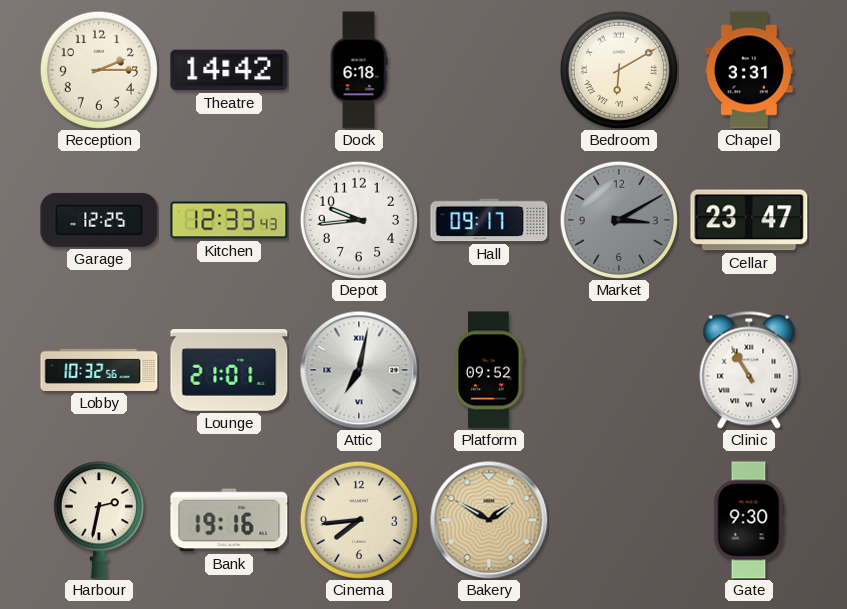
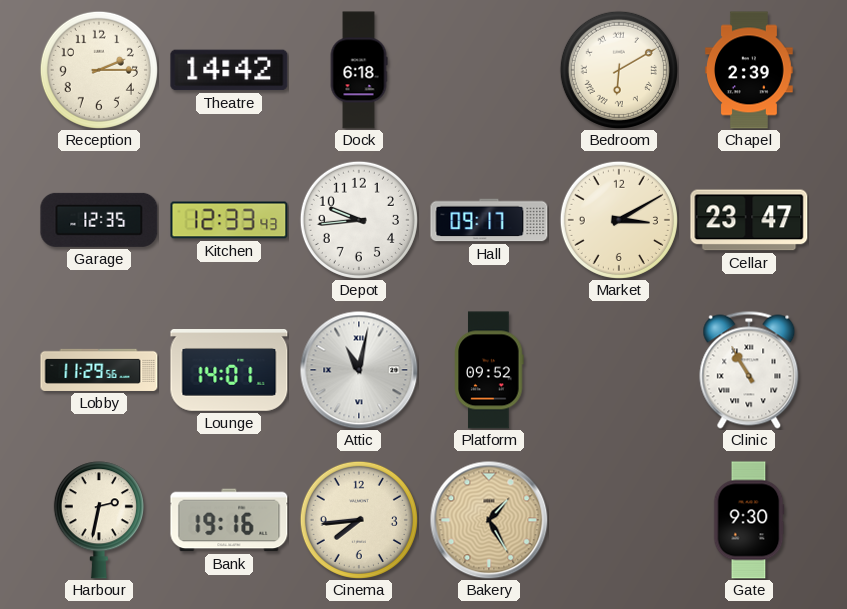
Chapel: 3:31 -> 2:39
Garage: 12:25 -> 12:35
Market dial: grey -> cream
Lobby: 10:32 -> 11:29
Lounge: 21:01 -> 14:01
Attic: 7:02 -> 11:02
Bakery: 1:50 -> 1:25
